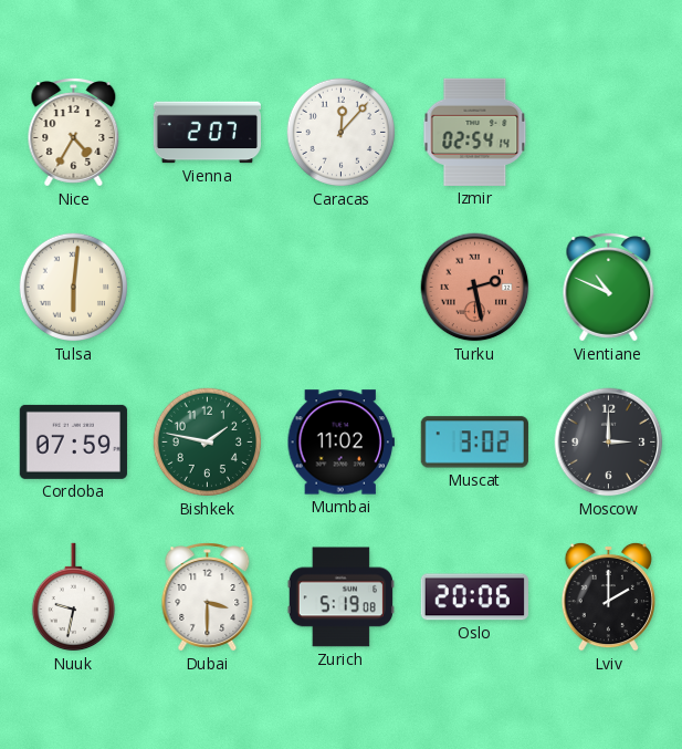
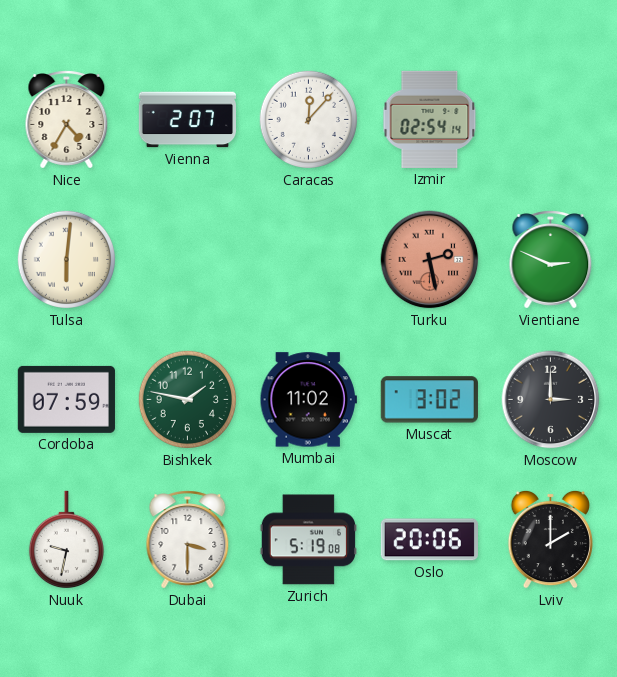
Vientiane: 10:49 -> 2:49
